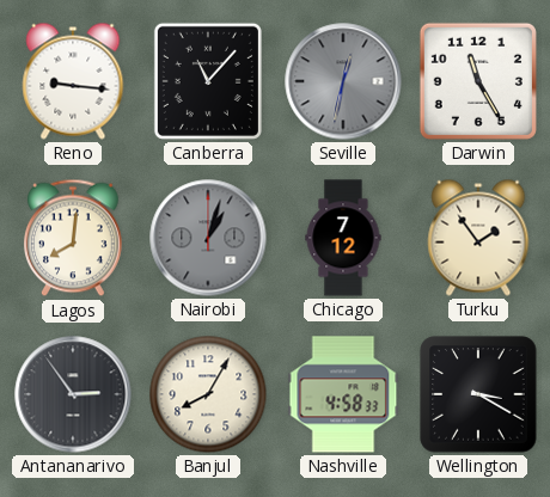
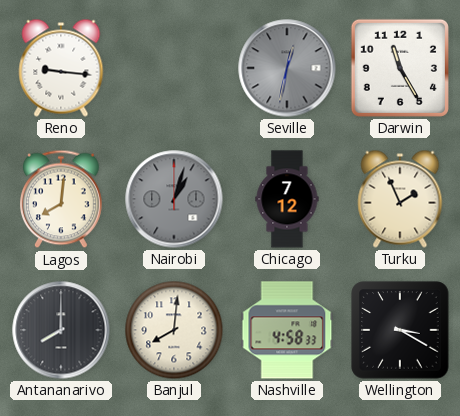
Canberra: 11:07 -> none
Turku: 1:54 -> 1:56
Antananarivo: 2:54 -> 8:00
Banjul: 8:05 -> 8:01
